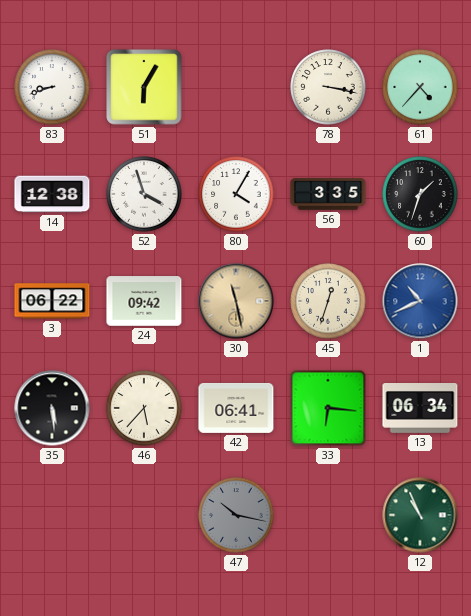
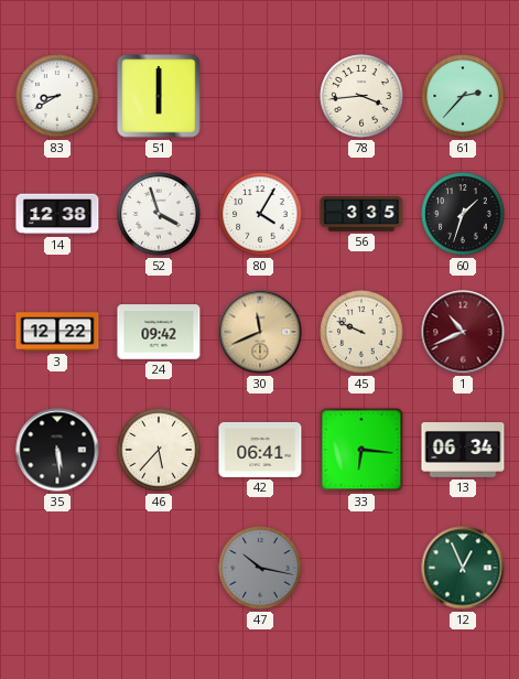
83: 8:42 -> 8:40
51: 6:05 -> 6:00
78: 3:17 -> 3:44
61: 4:37 -> 2:37
3: 06:22 -> 12:22
30: 11:28 -> 11:41
45: 12:33 -> 9:49
1 dial: blue -> burgundy
12: 10:56 -> 12:56
